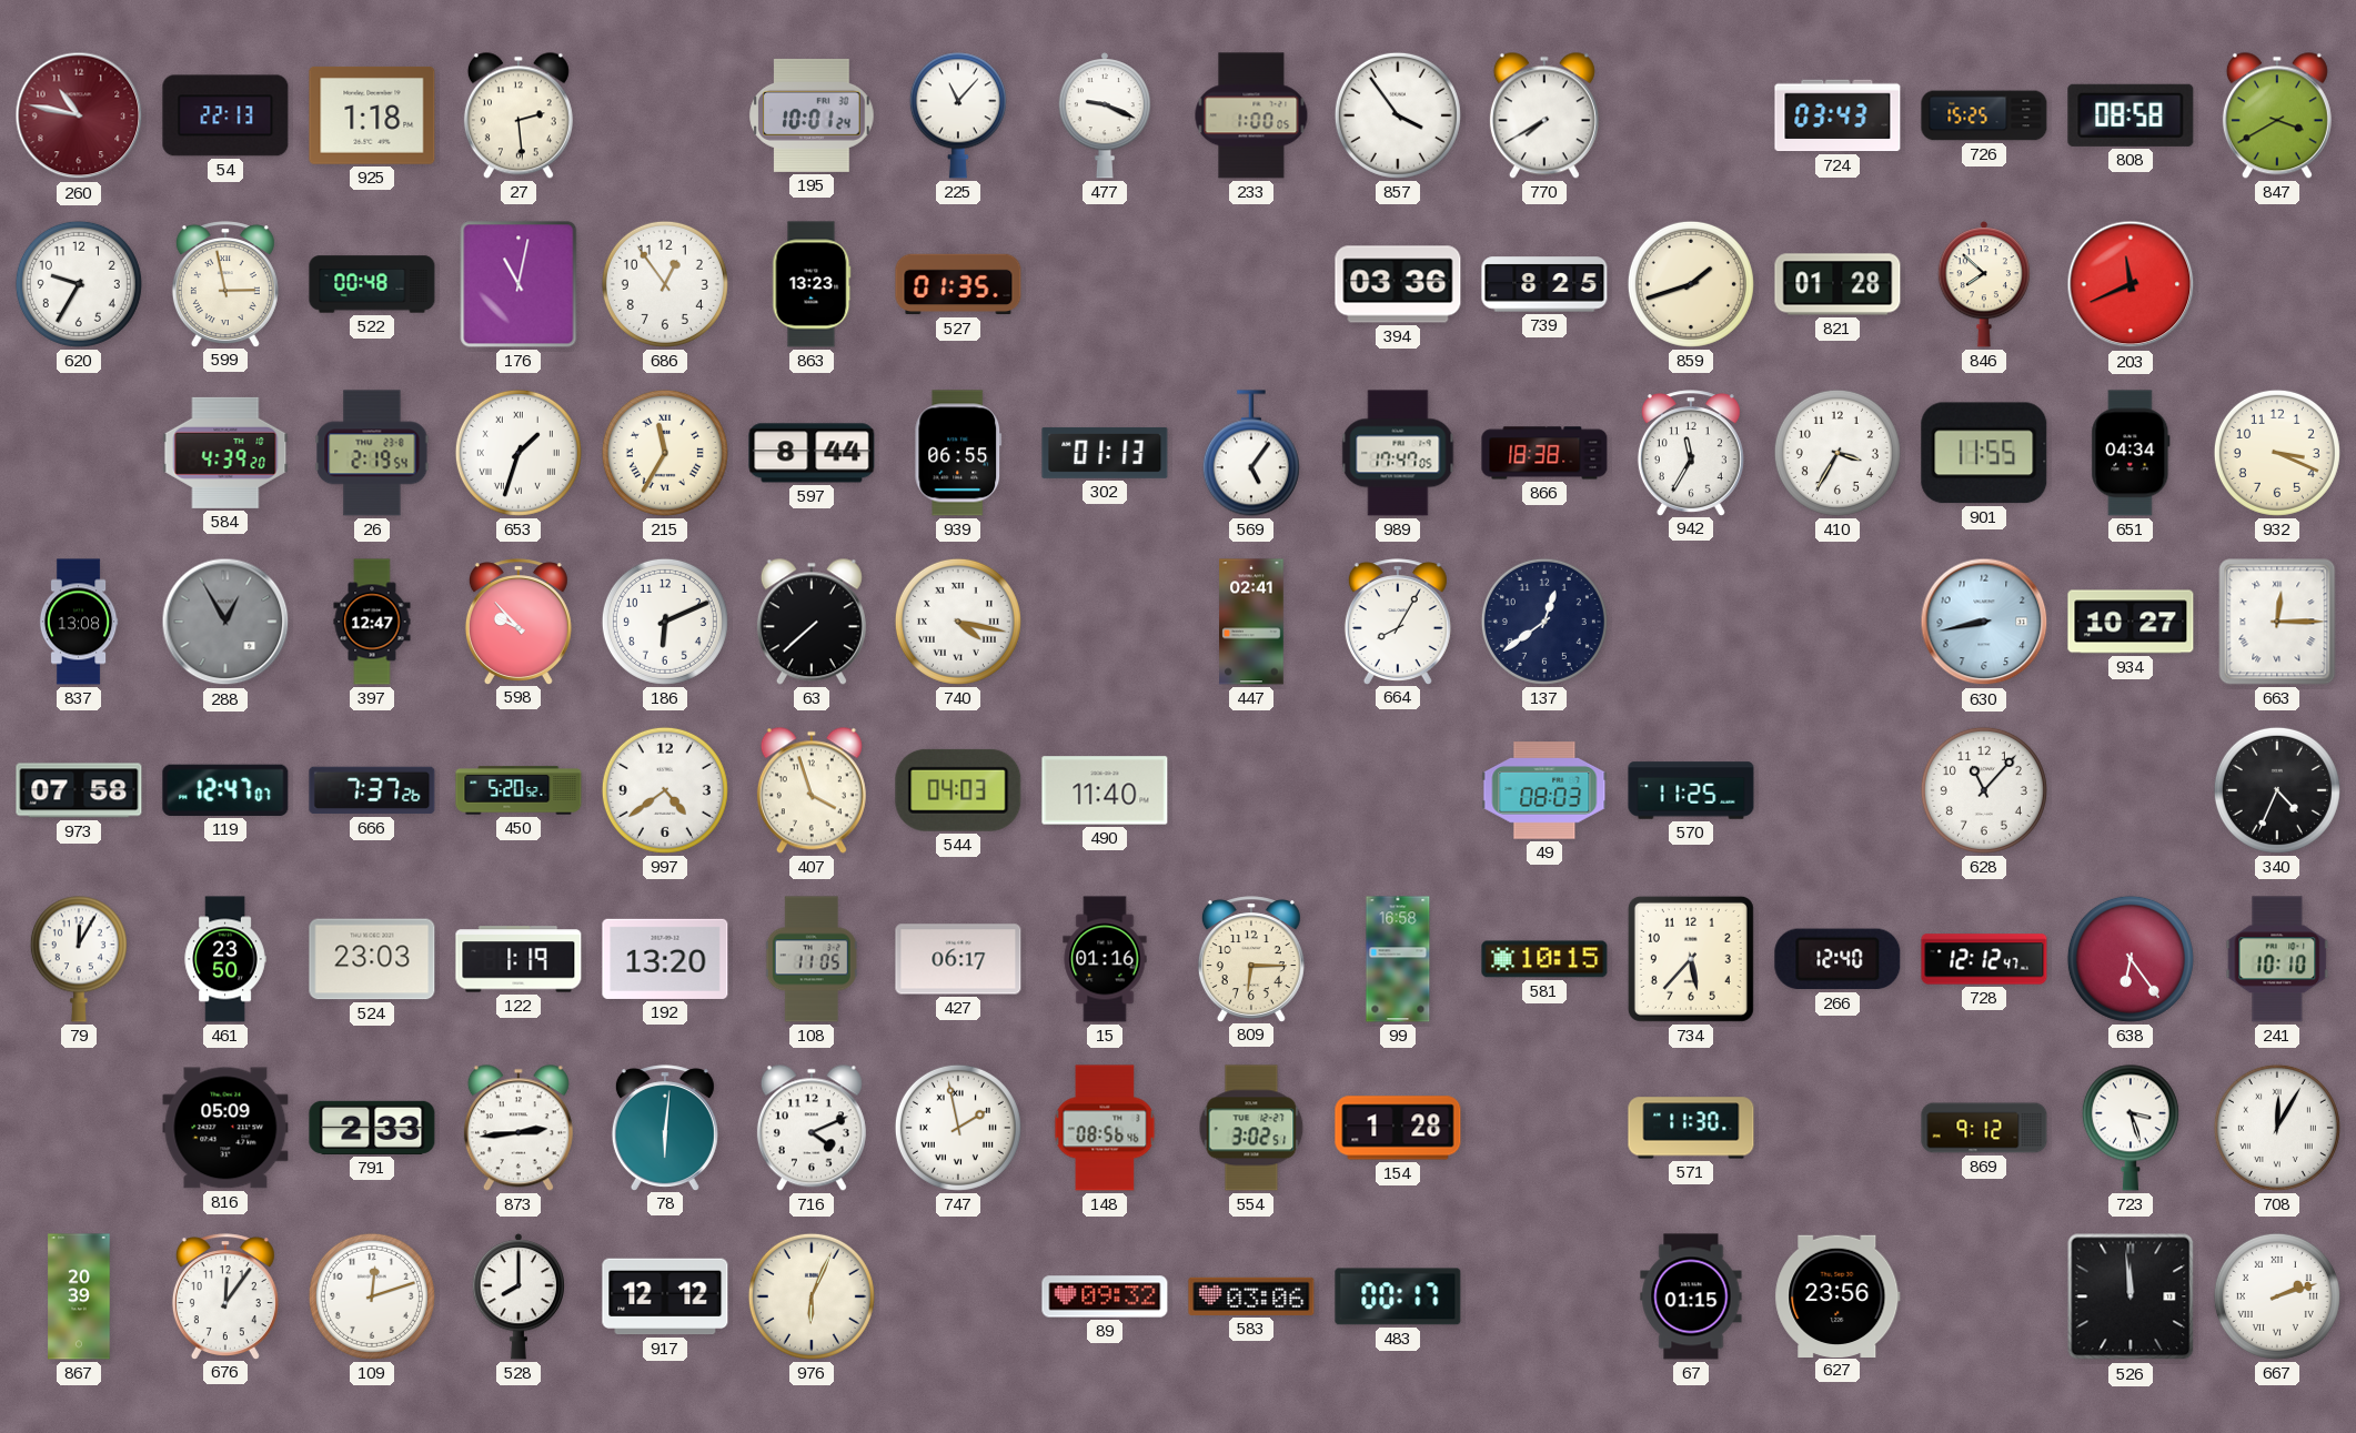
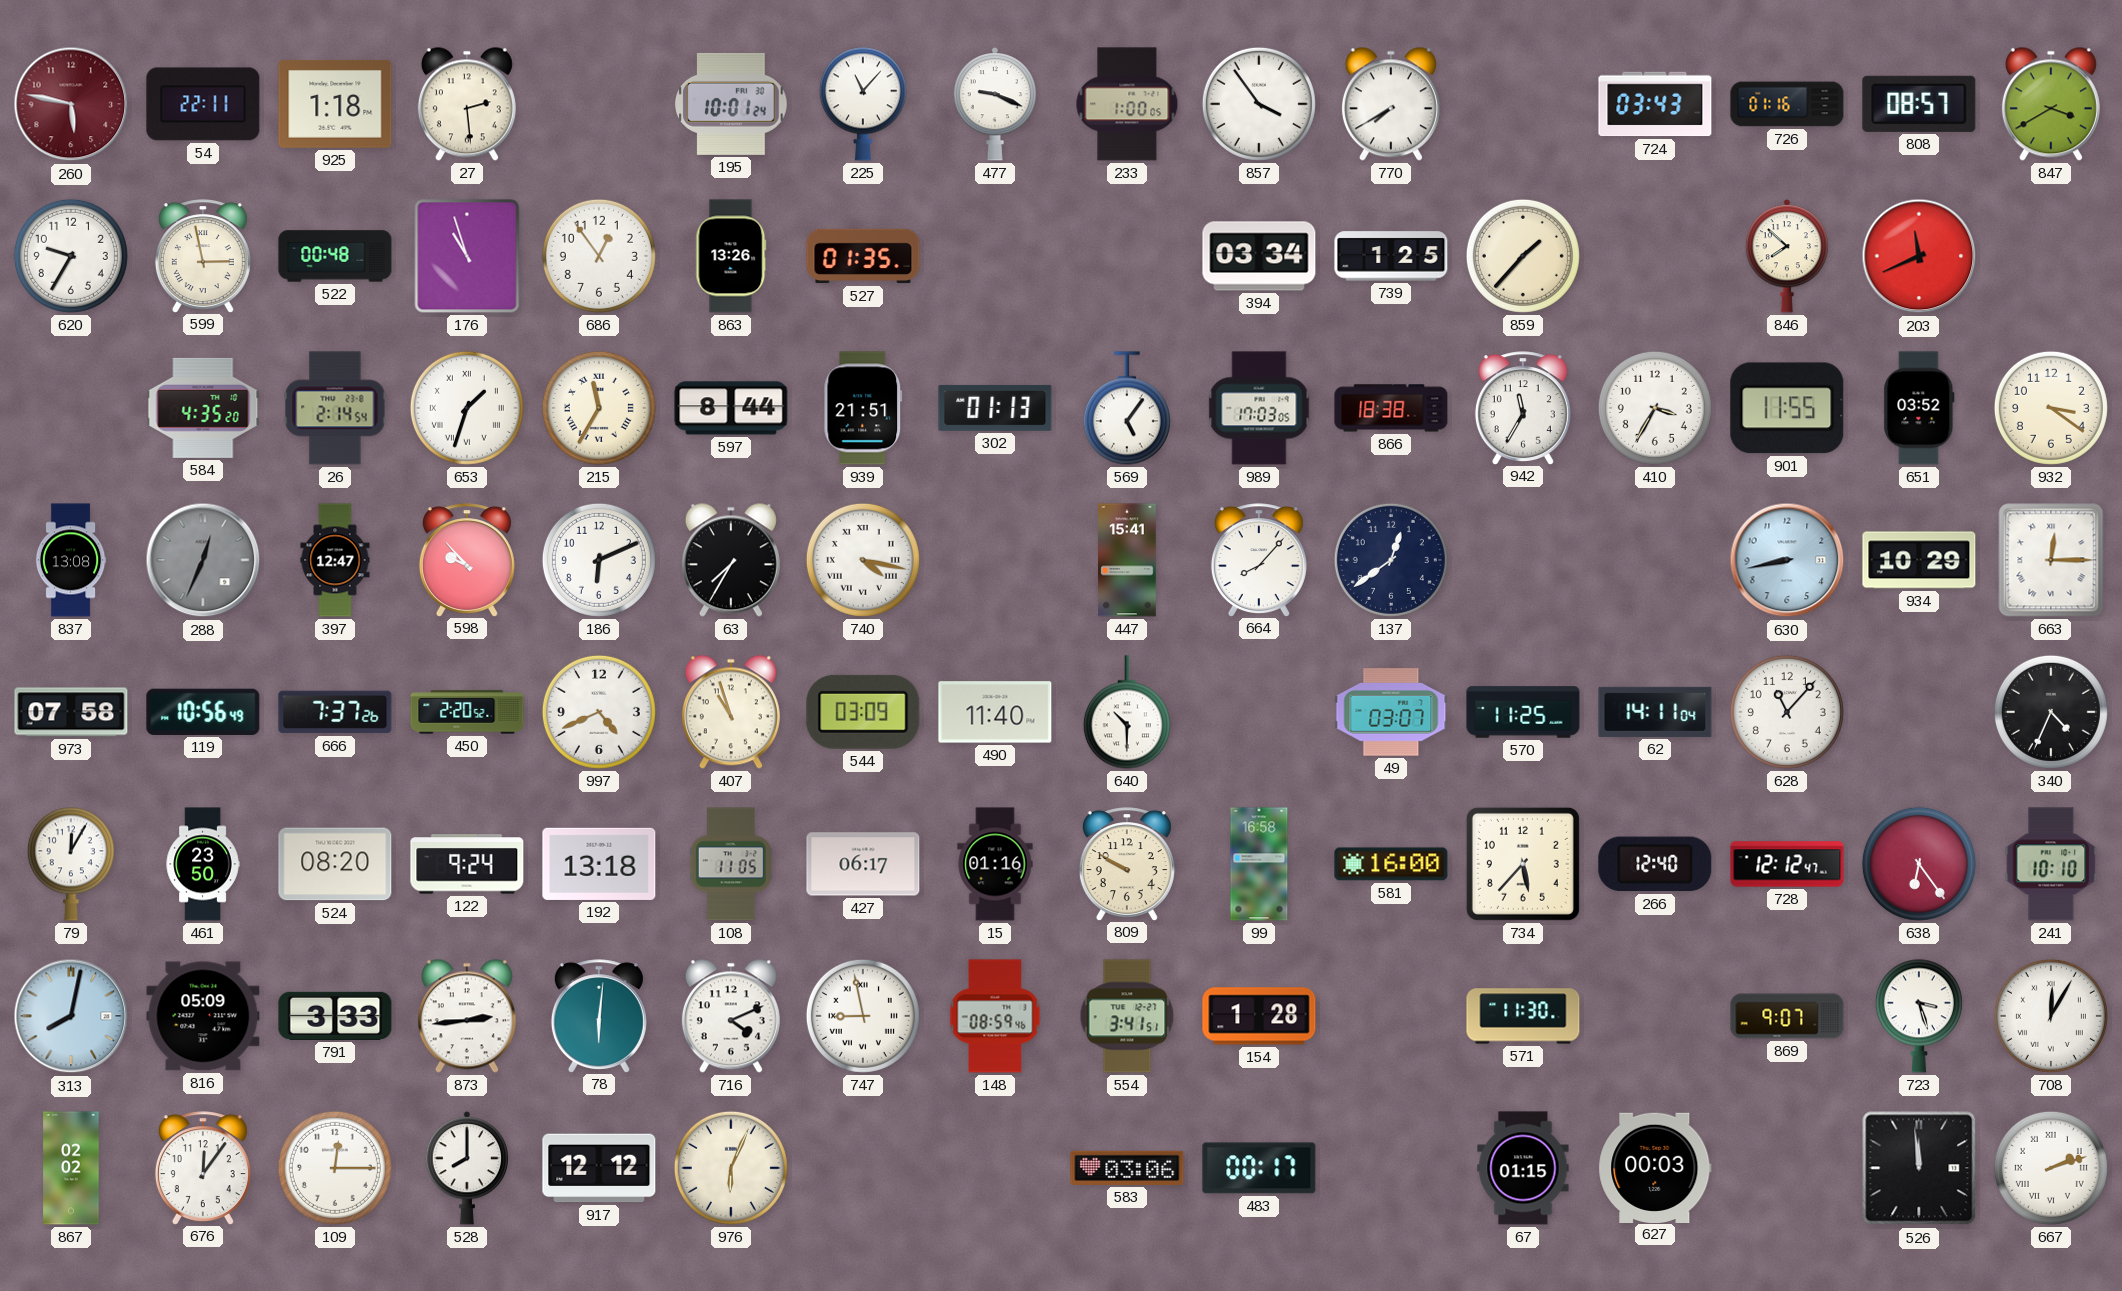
260: 10:47 -> 5:47
54: 22:13 -> 22:11
726: 15:25 -> 01:16
808: 08:58 -> 08:57
176: 11:02 -> 10:57
863: 13:23 -> 13:26
394: 03:36 -> 03:34
739: 8:25 -> 1:25
859: 1:42 -> 1:37
821: 01:28 -> none
584: 4:39 -> 4:35
26: 2:19 -> 2:14
939: 06:55 -> 21:51
989: 17:47 -> 17:03
651: 04:34 -> 03:52
932: 3:19 -> 3:21
288: 12:55 -> 12:34
63: 7:38 -> 7:35
447: 02:41 -> 15:41
664: 8:05 -> 8:07
934: 10:27 -> 10:29
119: 12:47 -> 10:56
450: 5:20 -> 2:20
997: 4:39 -> 4:41
407: 3:57 -> 10:57
544: 04:03 -> 03:09
640: none -> 10:30
49: 08:03 -> 03:07
62: none -> 14:11
524: 23:03 -> 08:20
122: 1:19 -> 9:24
192: 13:20 -> 13:18
809: 6:15 -> 9:50
581: 10:15 -> 16:00
313: none -> 8:02
791: 2:33 -> 3:33
747: 1:58 -> 8:58
148: 08:56 -> 08:59
554: 3:02 -> 3:41
869: 9:12 -> 9:07
867: 20:39 -> 02:02
109: 12:12 -> 12:15
89: 09:32 -> none
627: 23:56 -> 00:03
